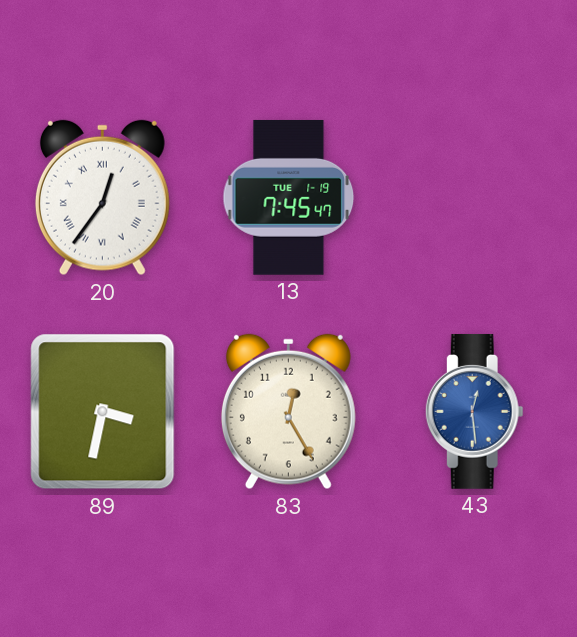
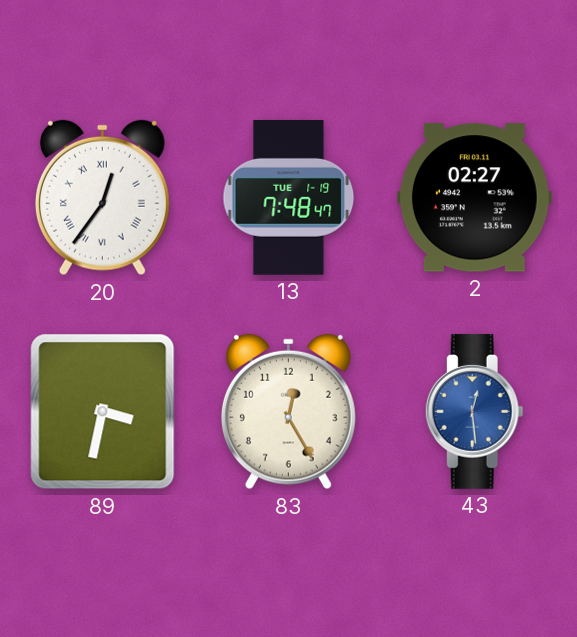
13: 7:45 -> 7:48
2: none -> 02:27
